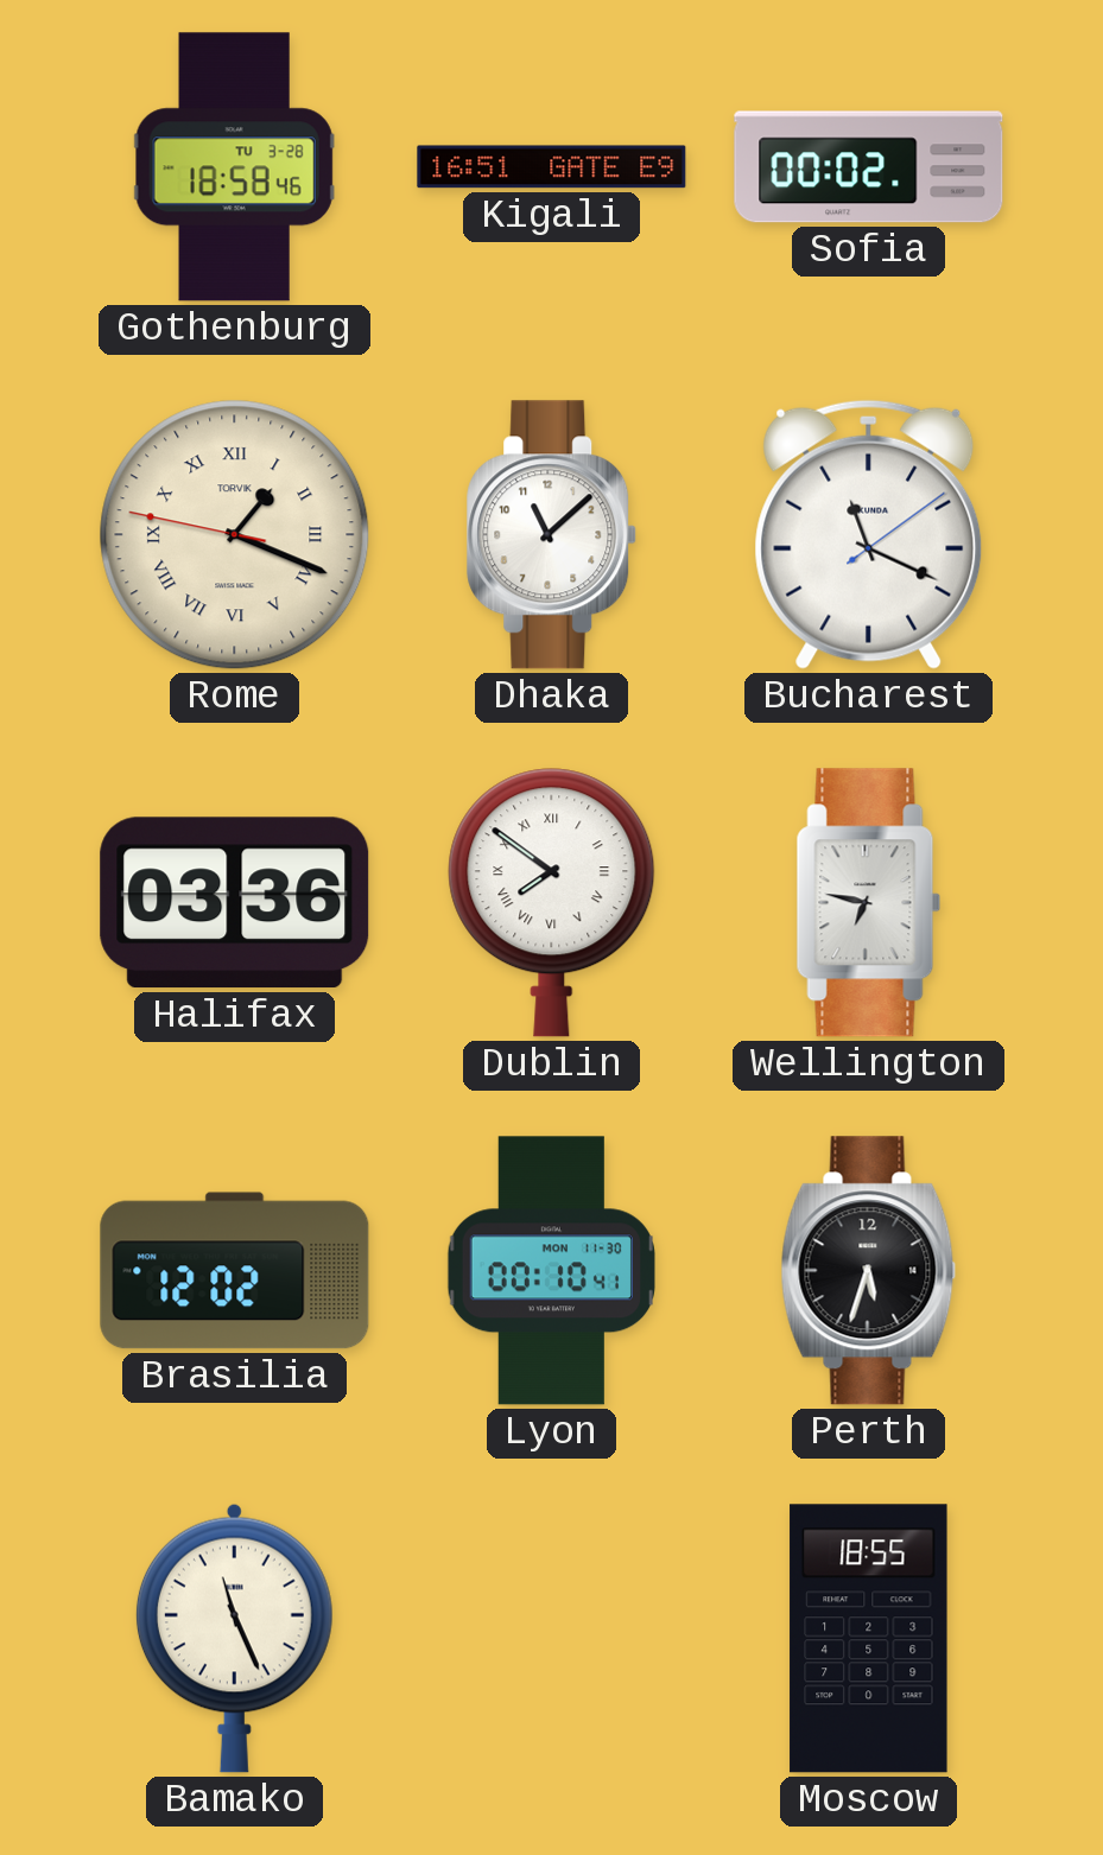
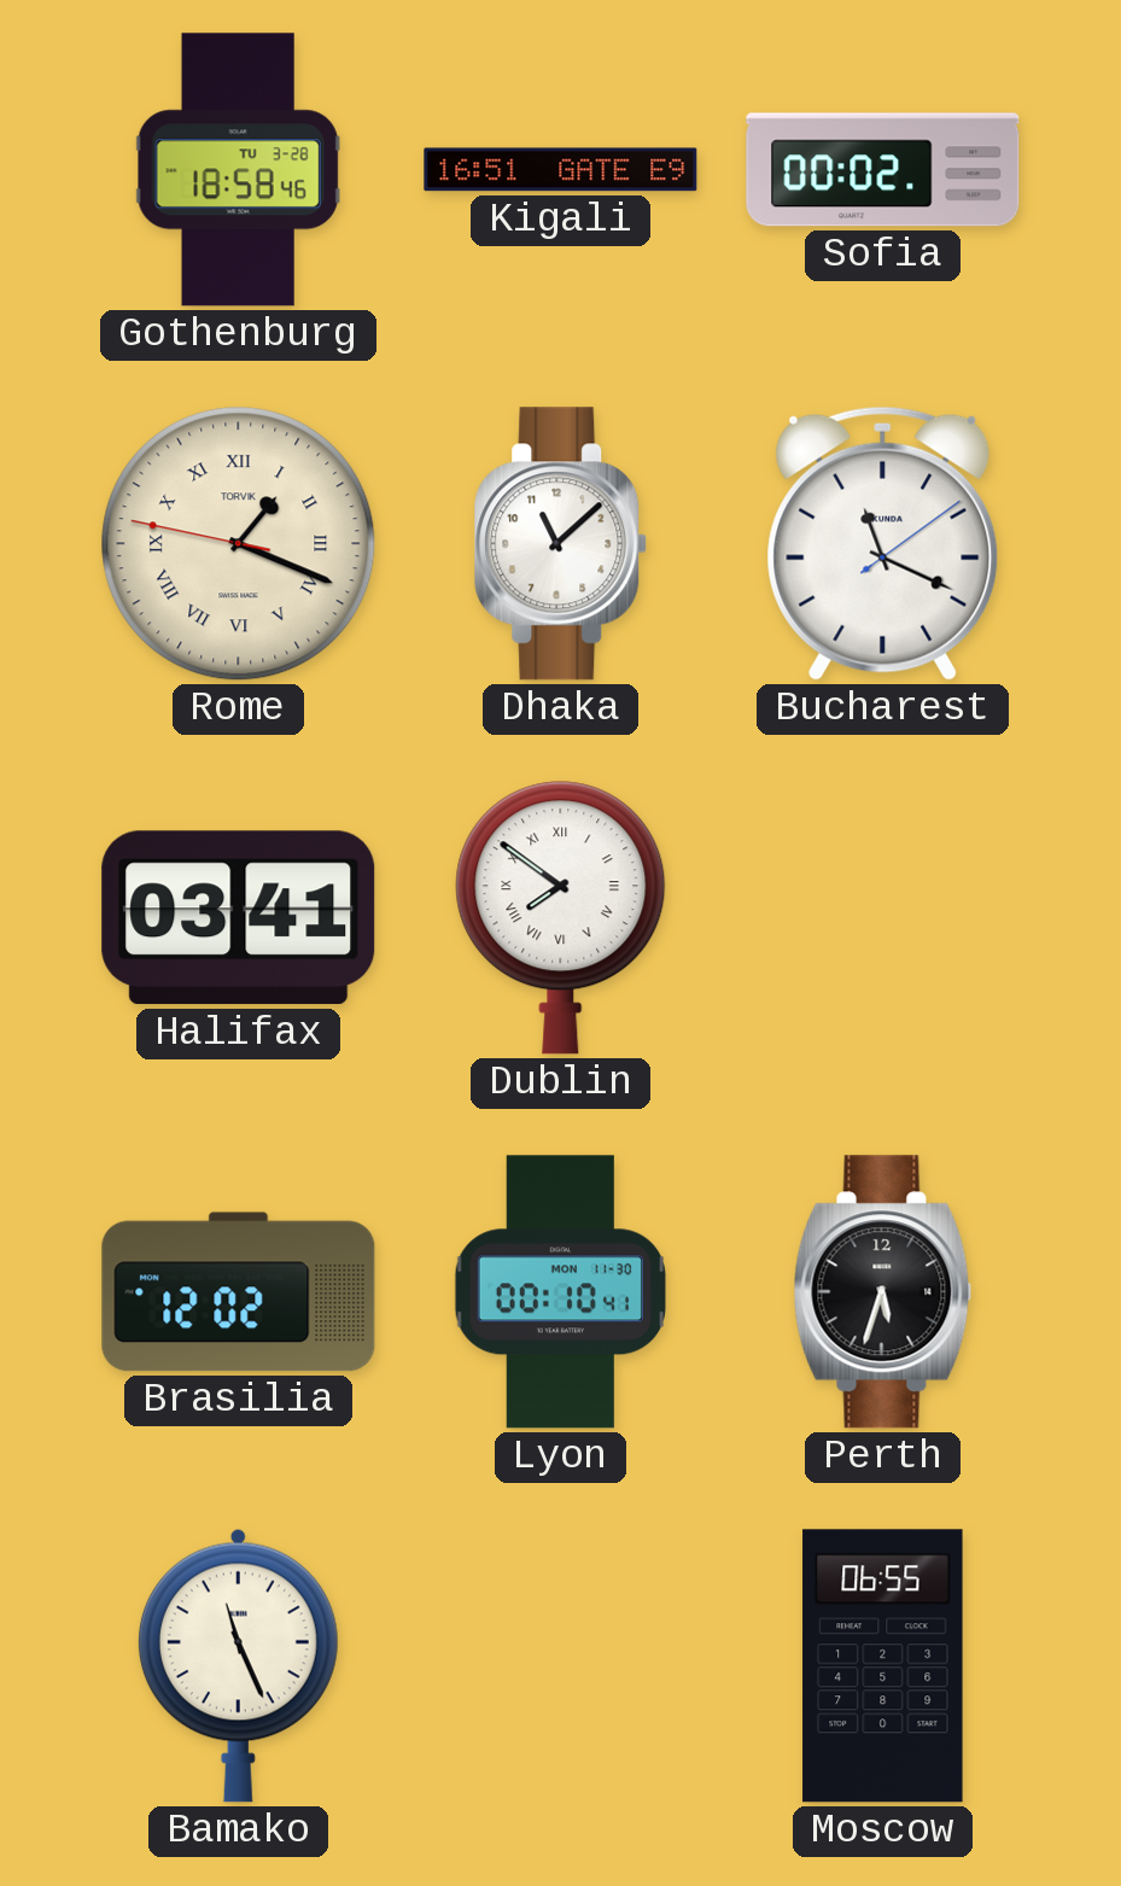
Halifax: 03:36 -> 03:41
Wellington: 6:47 -> none
Moscow: 18:55 -> 06:55
